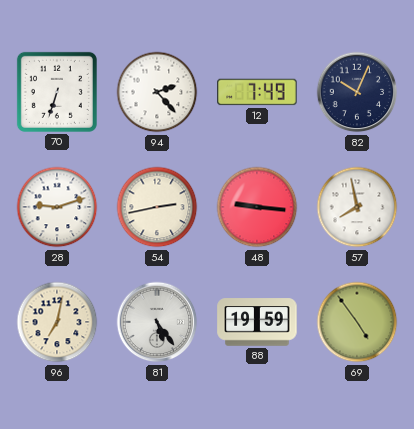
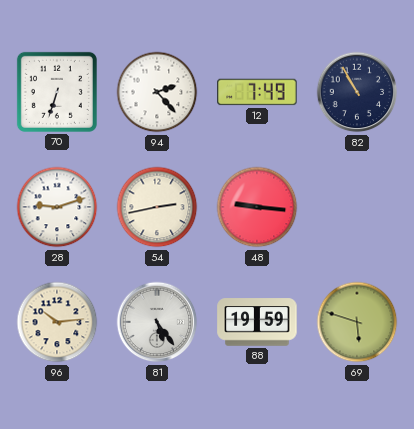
82: 10:04 -> 10:55
57: 7:58 -> none
96: 7:02 -> 10:14
69: 4:54 -> 5:48
